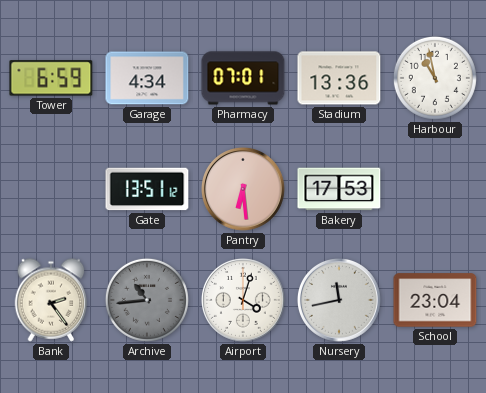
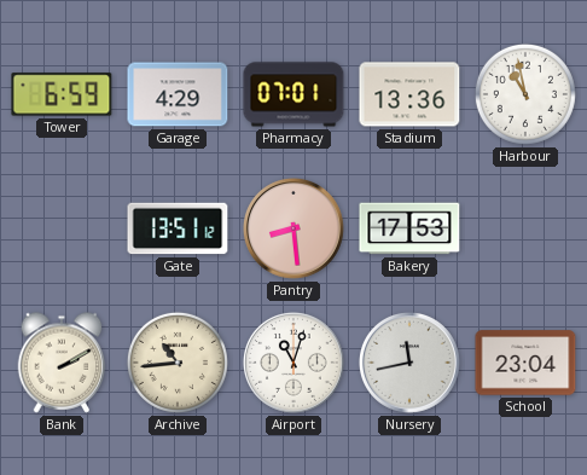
Garage: 4:34 -> 4:29
Pantry: 6:29 -> 8:29
Bank: 2:24 -> 2:10
Archive dial: grey -> cream
Airport: 4:03 -> 11:03
